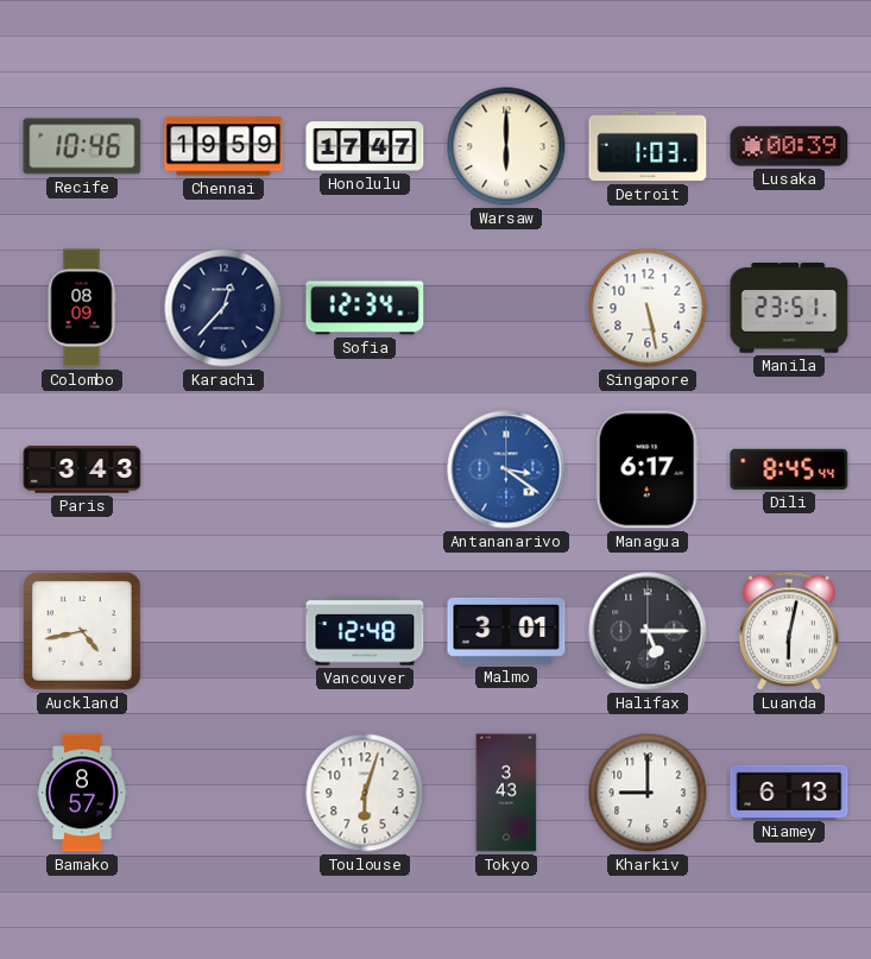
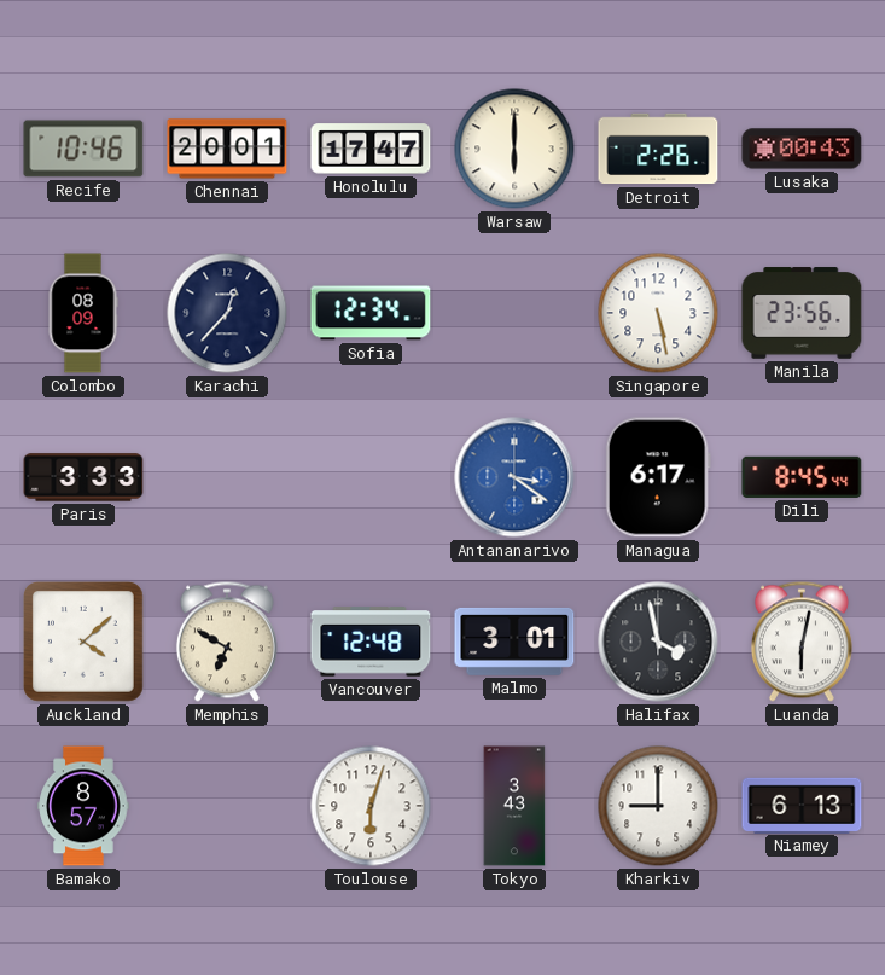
Chennai: 19:59 -> 20:01
Detroit: 1:03 -> 2:26
Lusaka: 00:39 -> 00:43
Manila: 23:51 -> 23:56
Paris: 3:43 -> 3:33
Auckland: 4:43 -> 4:08
Memphis: none -> 6:50
Halifax: 5:15 -> 3:58
